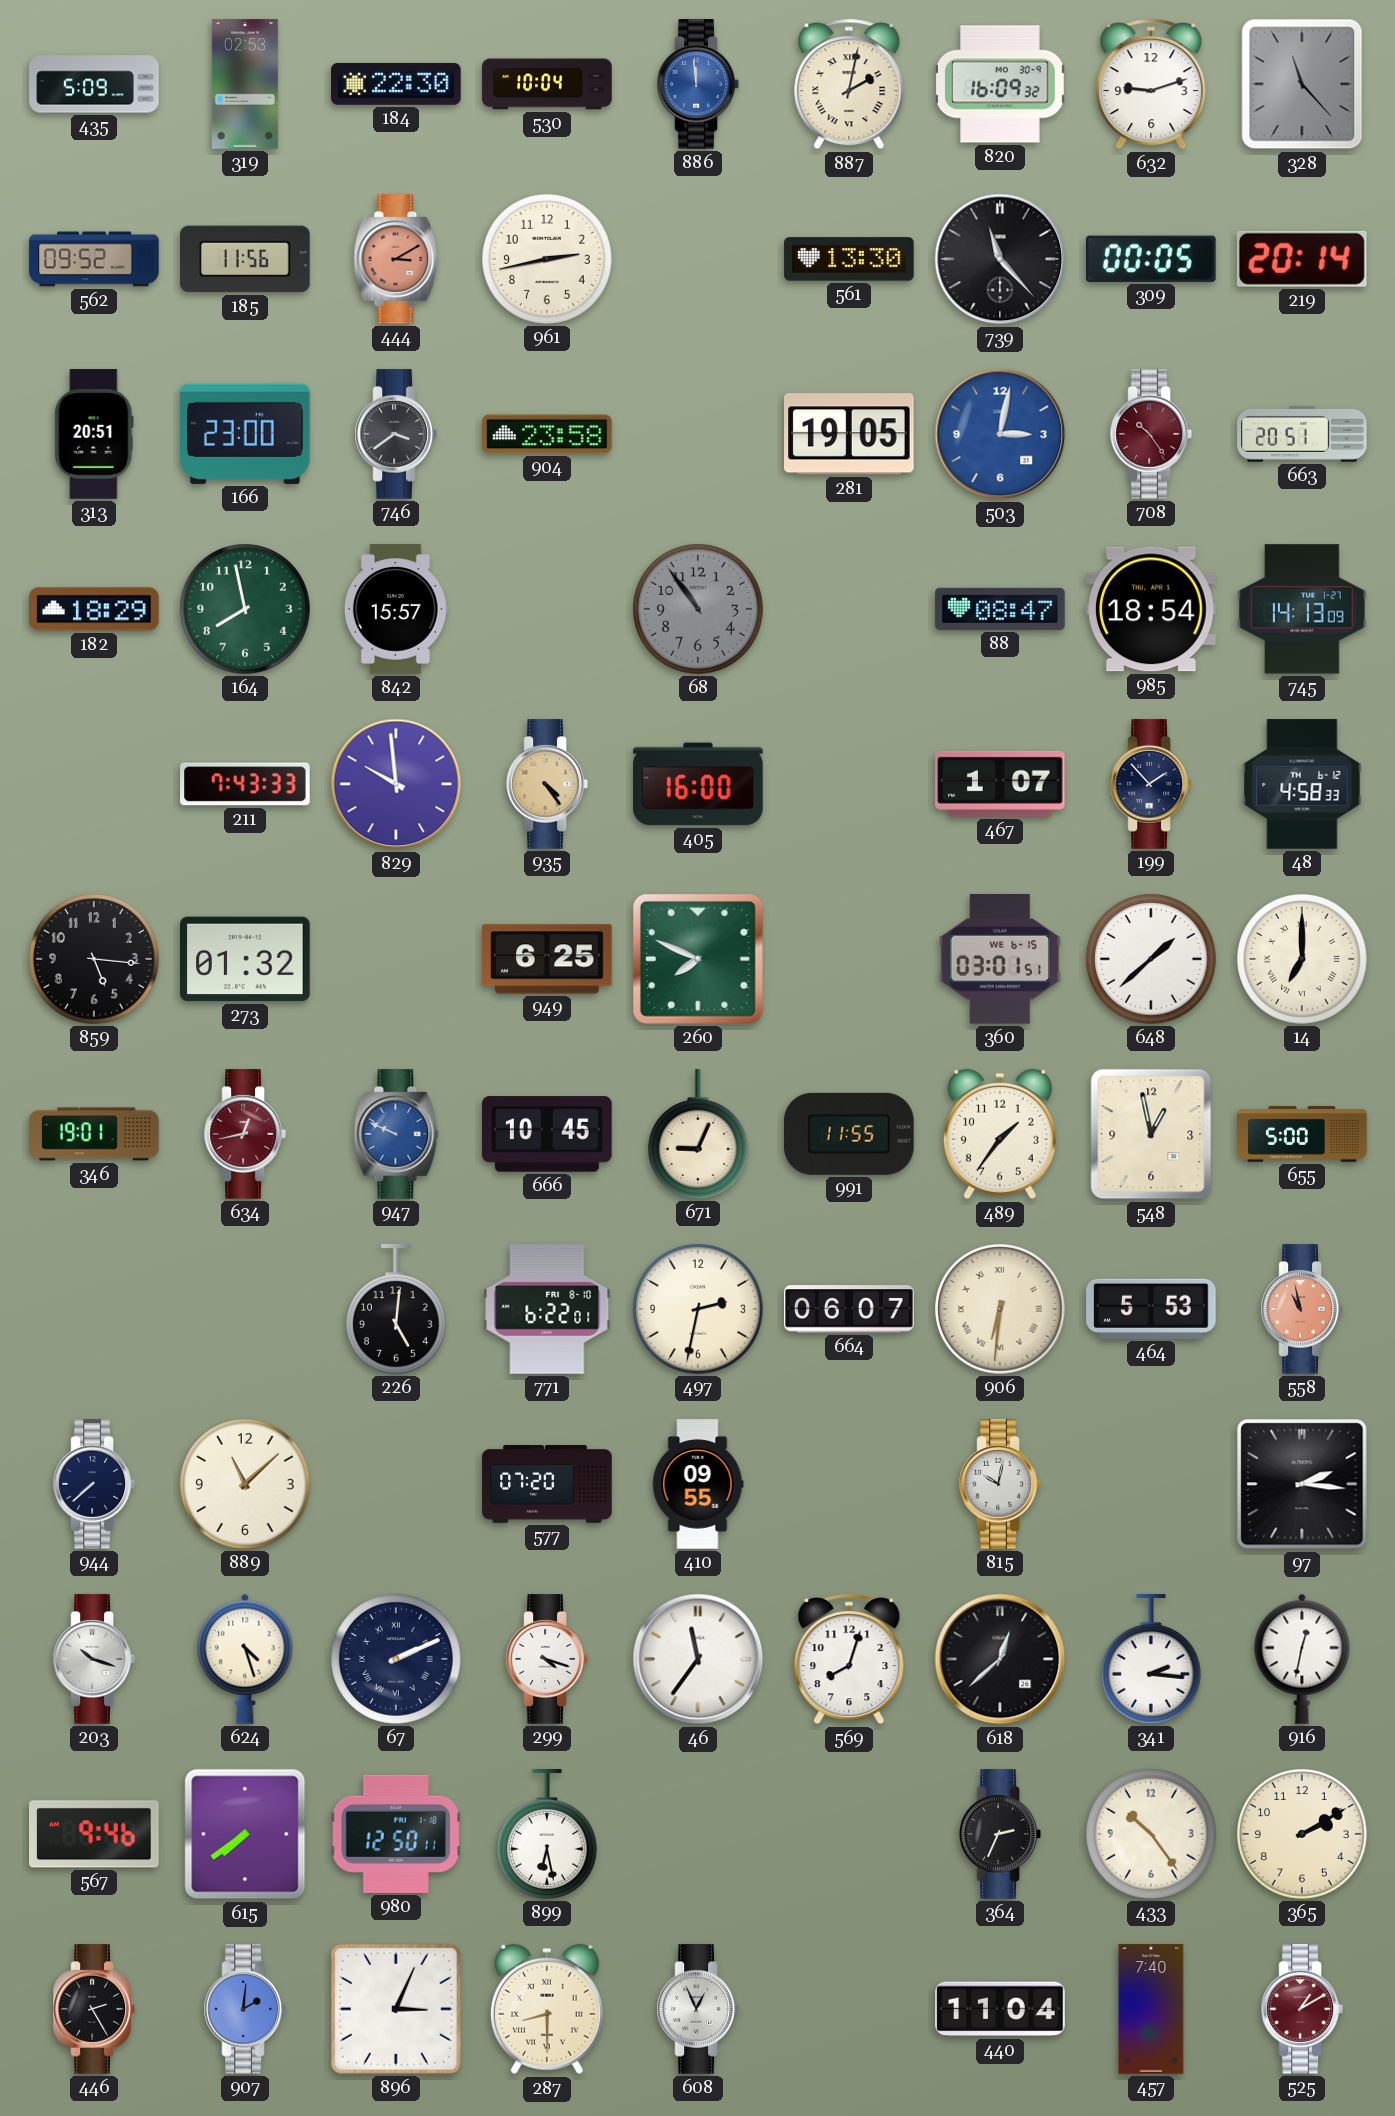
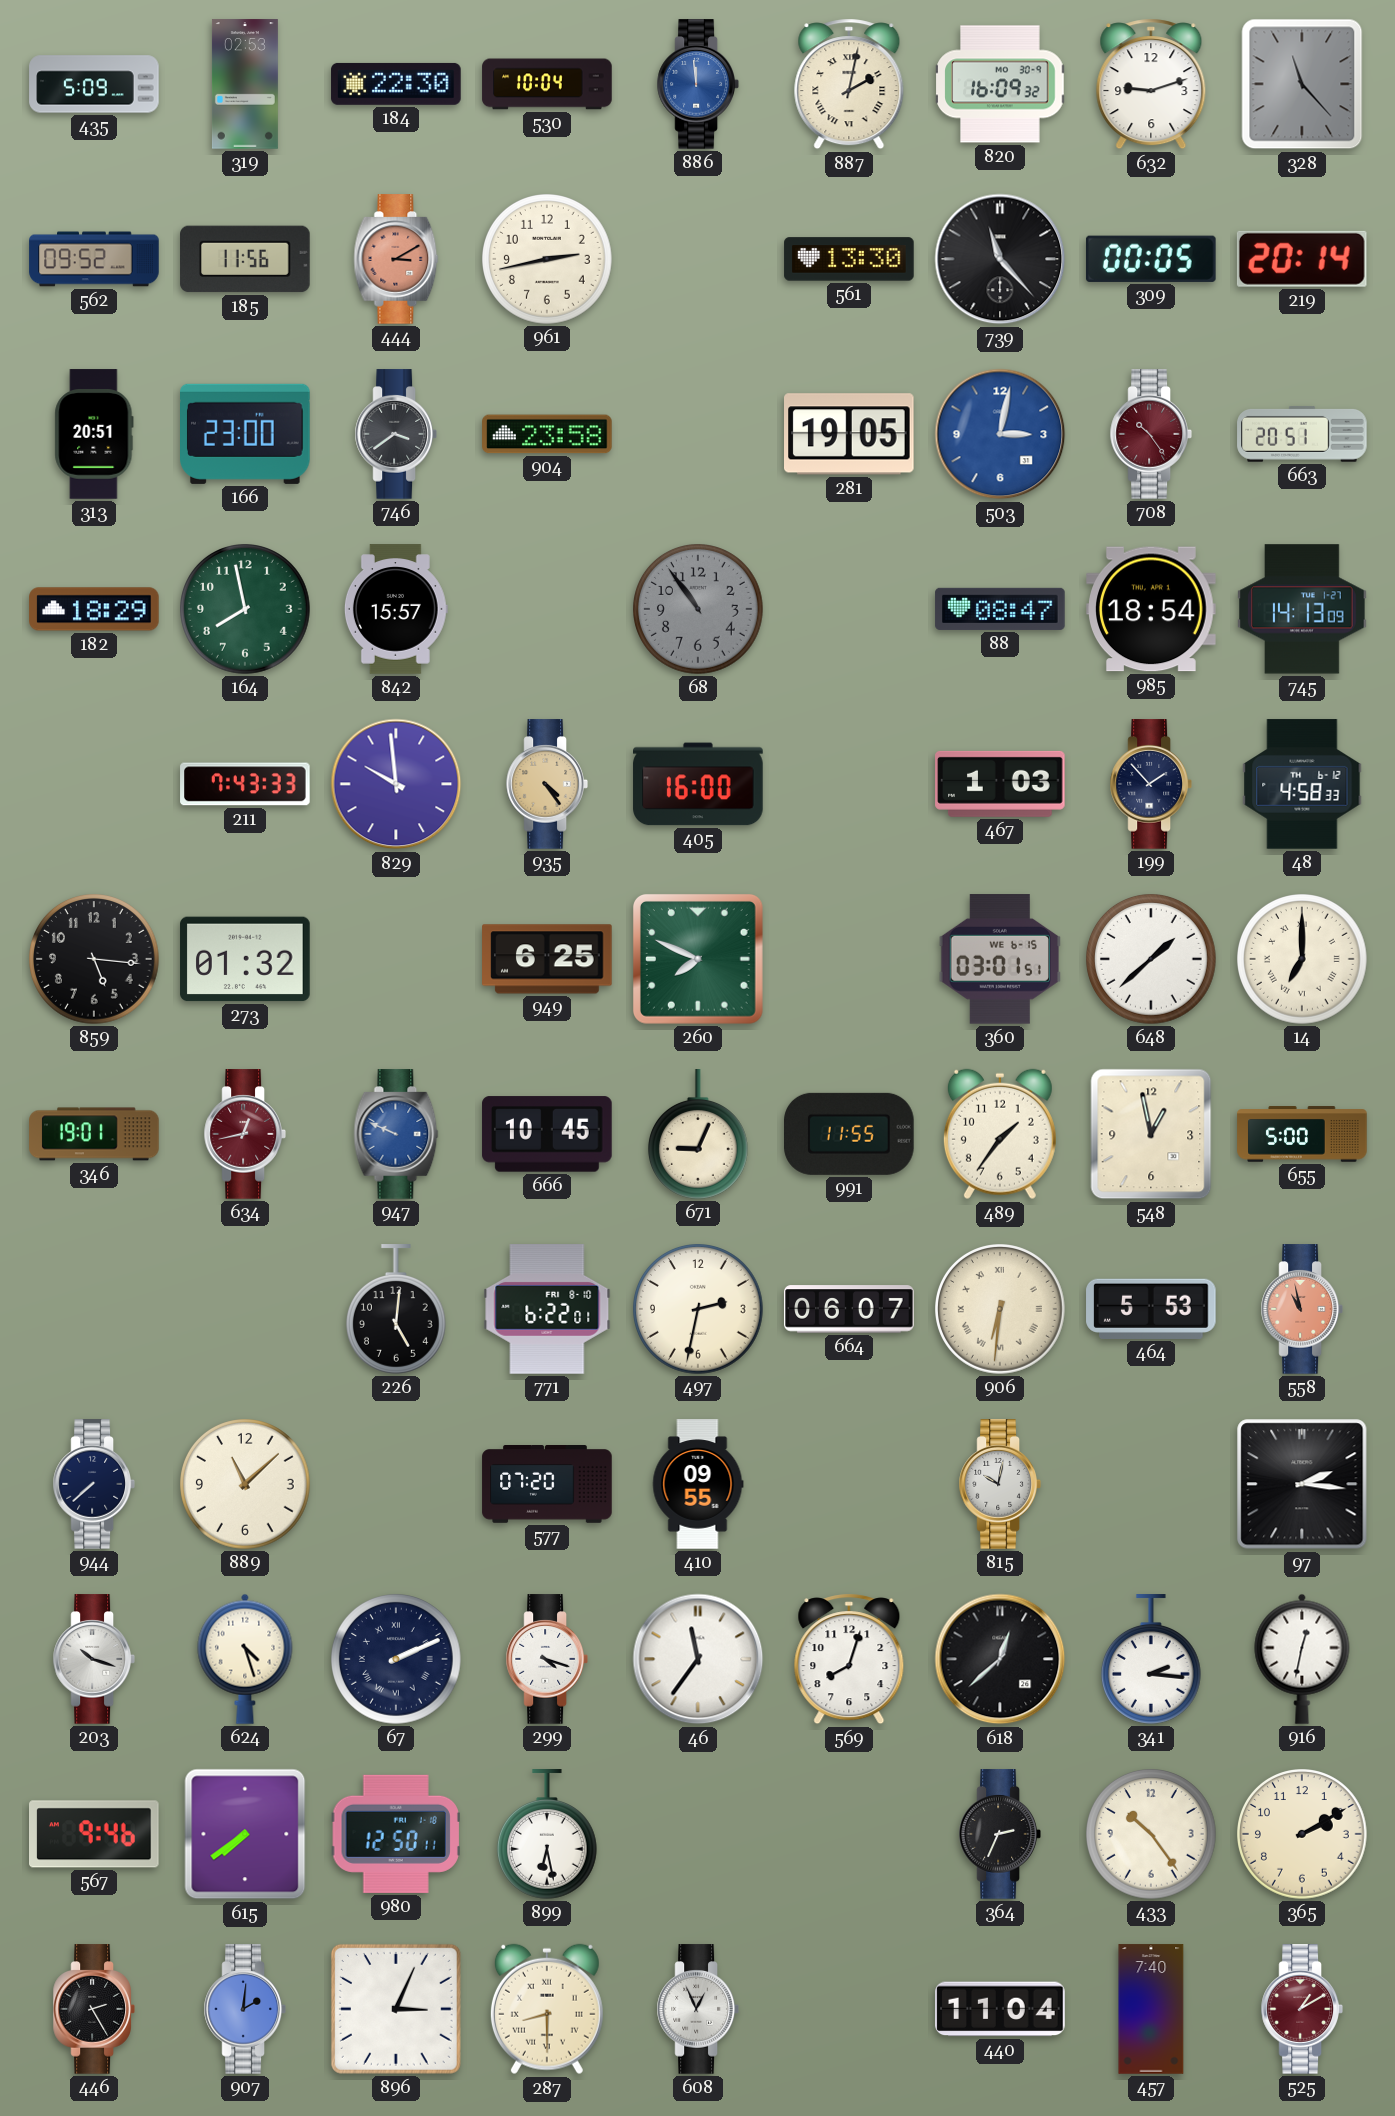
467: 1:07 -> 1:03
